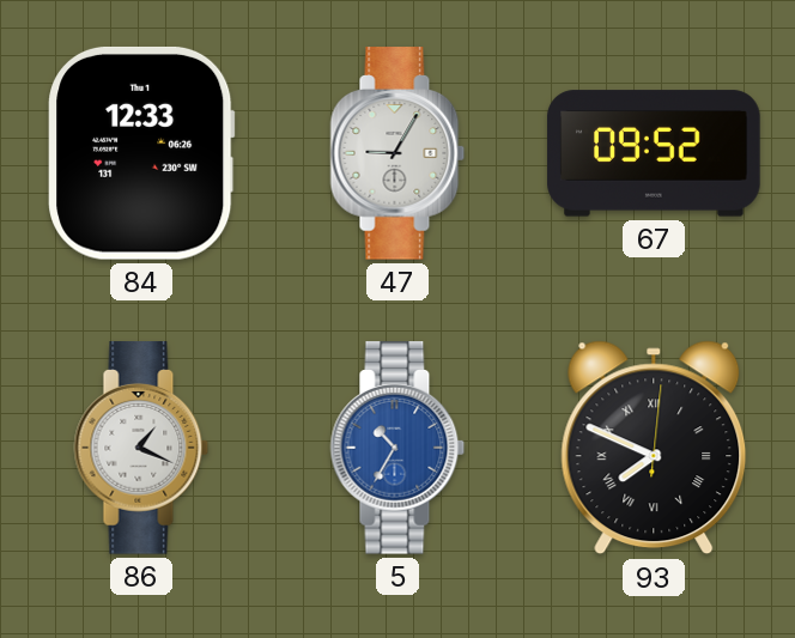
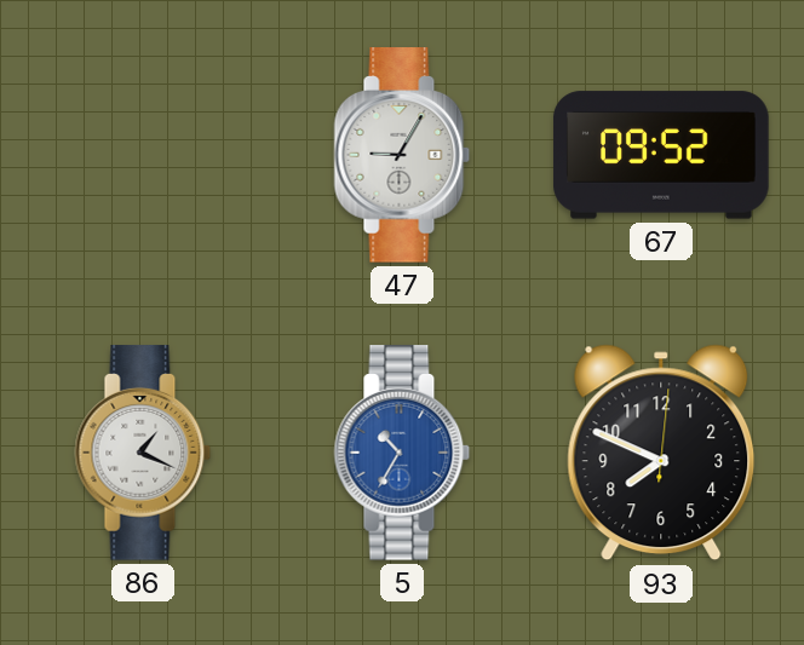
84: 12:33 -> none
93 numerals: Roman -> Arabic
